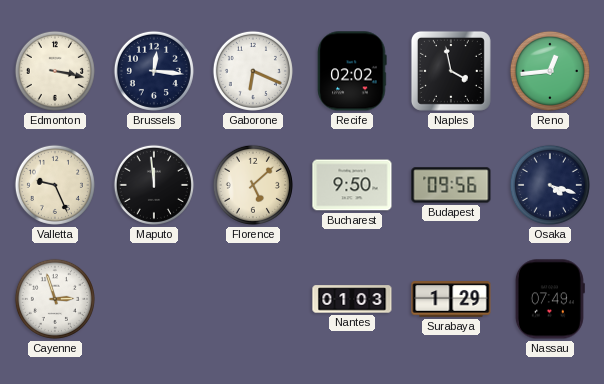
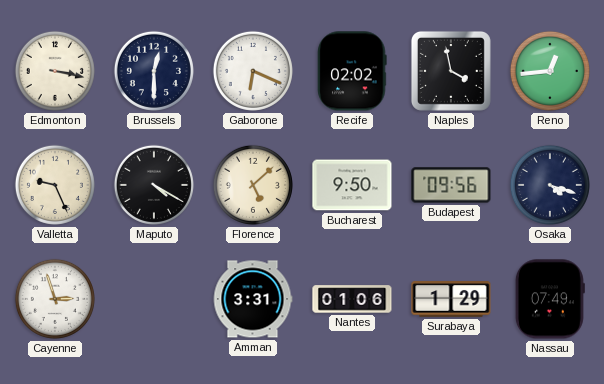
Brussels: 12:16 -> 12:30
Maputo: 11:59 -> 4:20
Amman: none -> 3:31
Nantes: 01:03 -> 01:06
